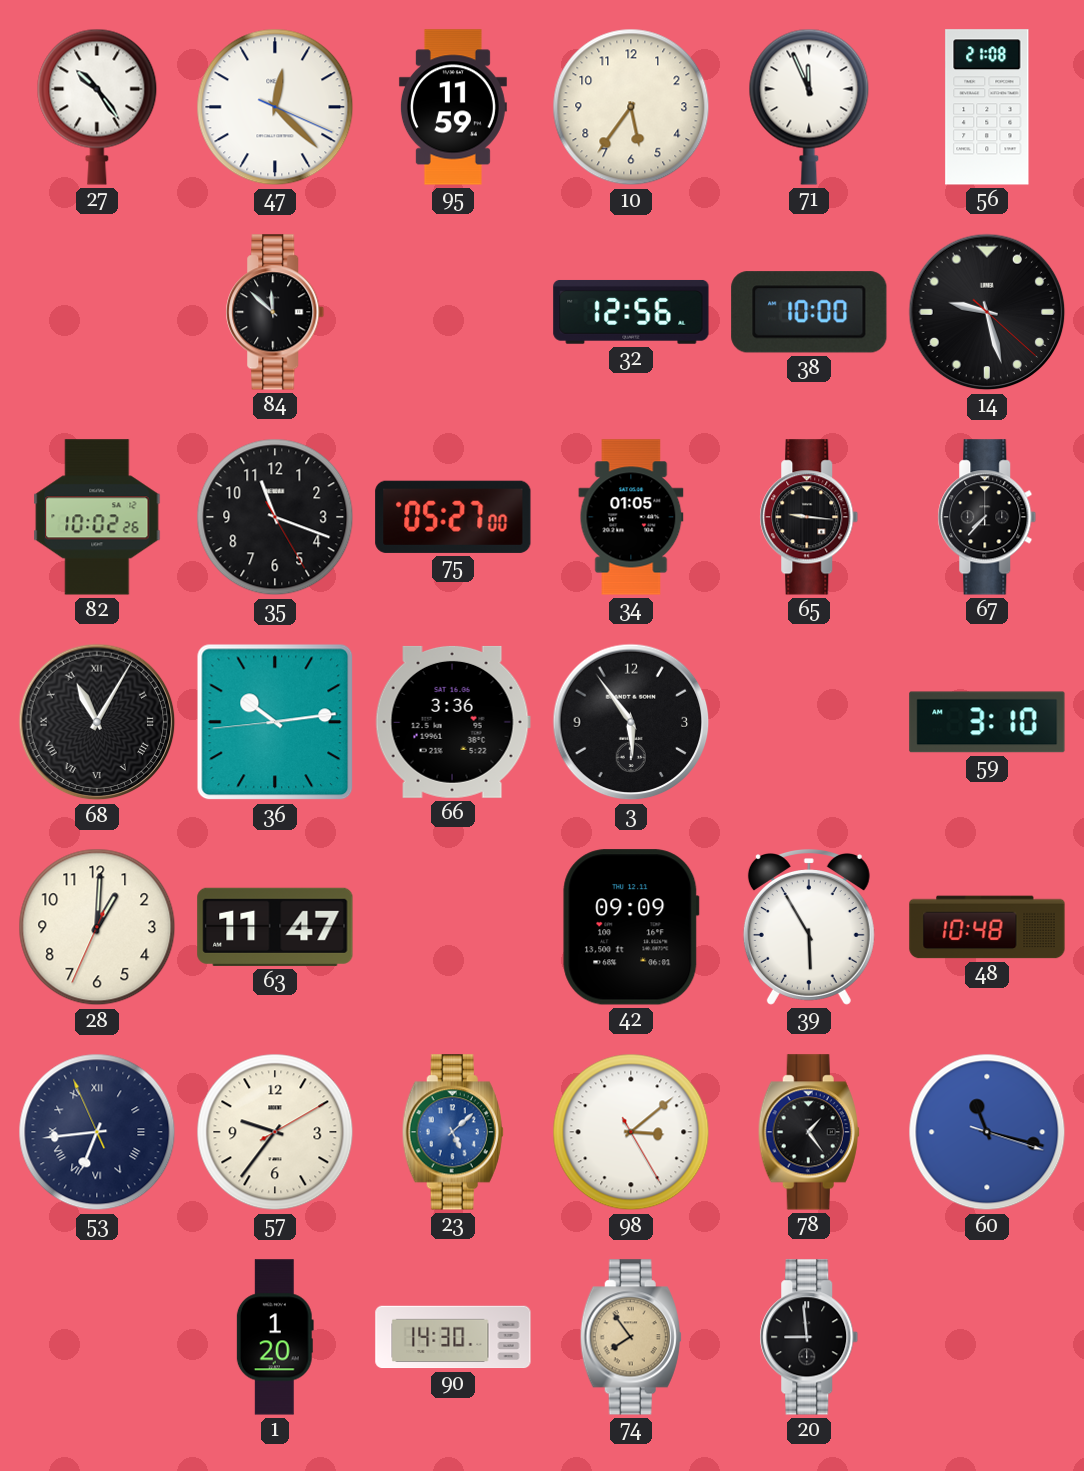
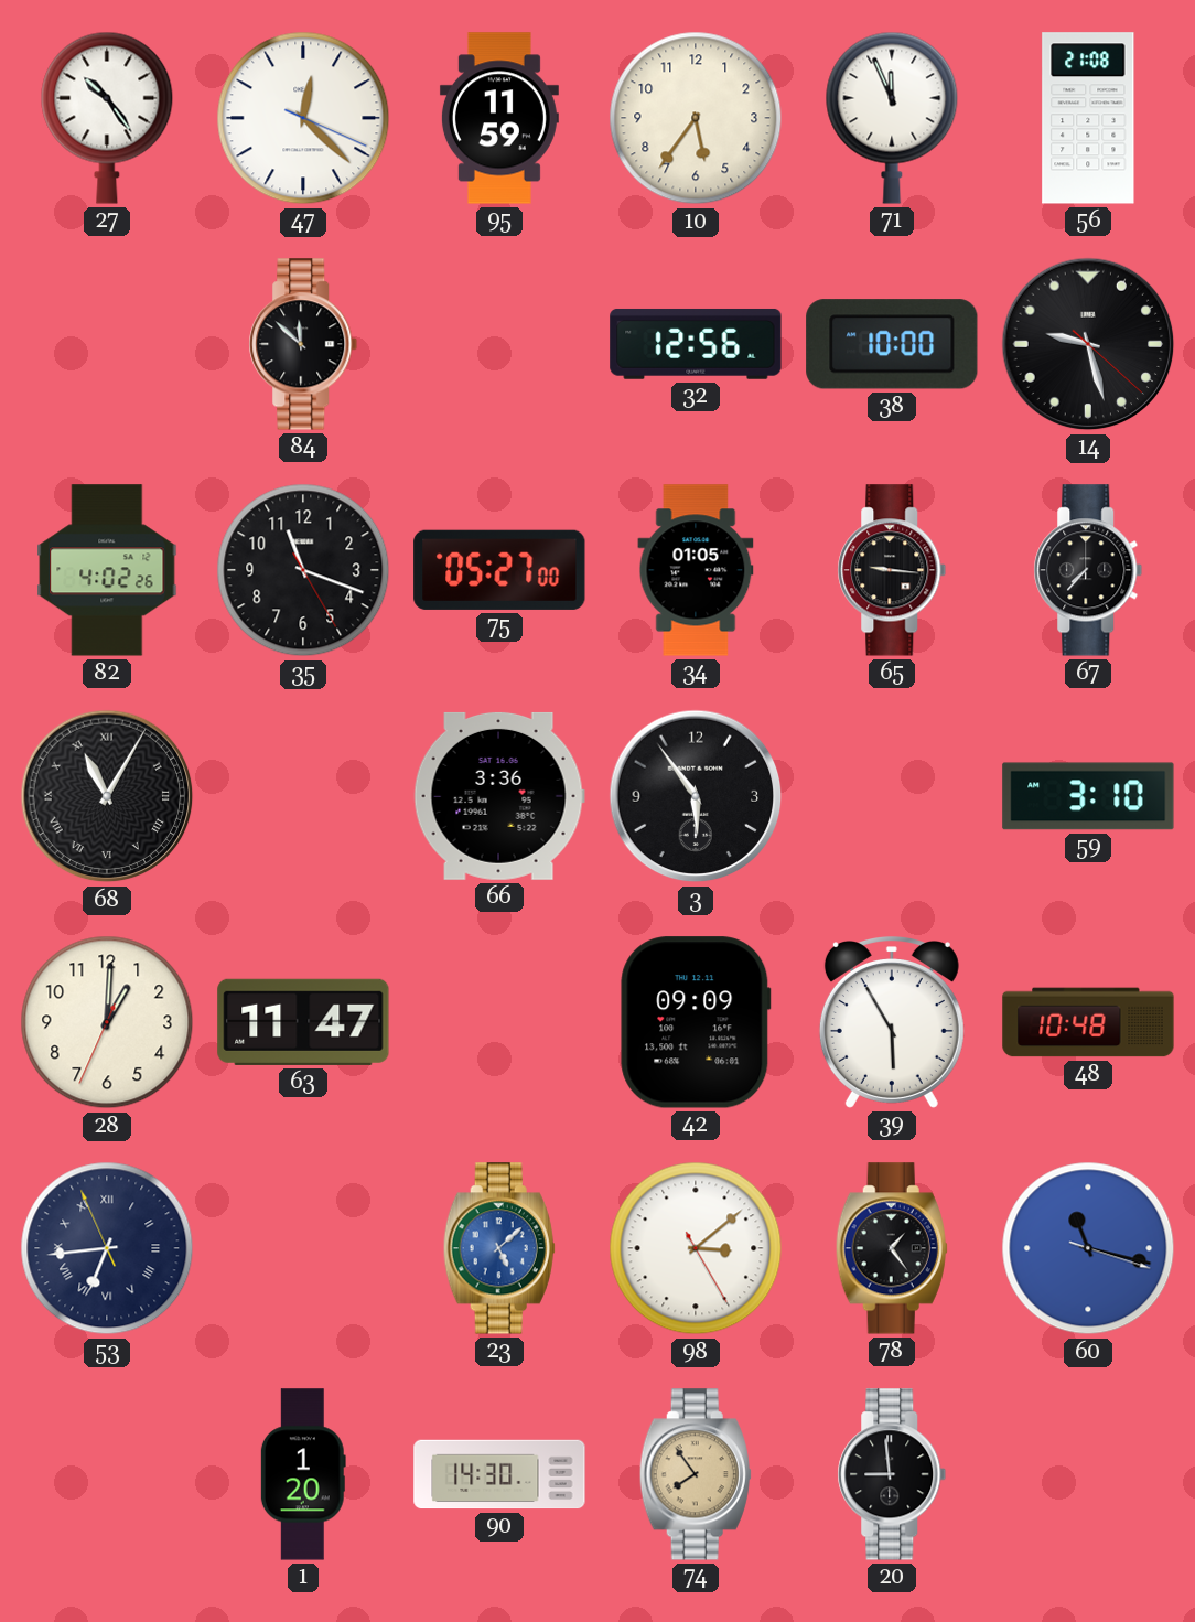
82: 10:02 -> 4:02
36: 10:13 -> none
57: 9:36 -> none
